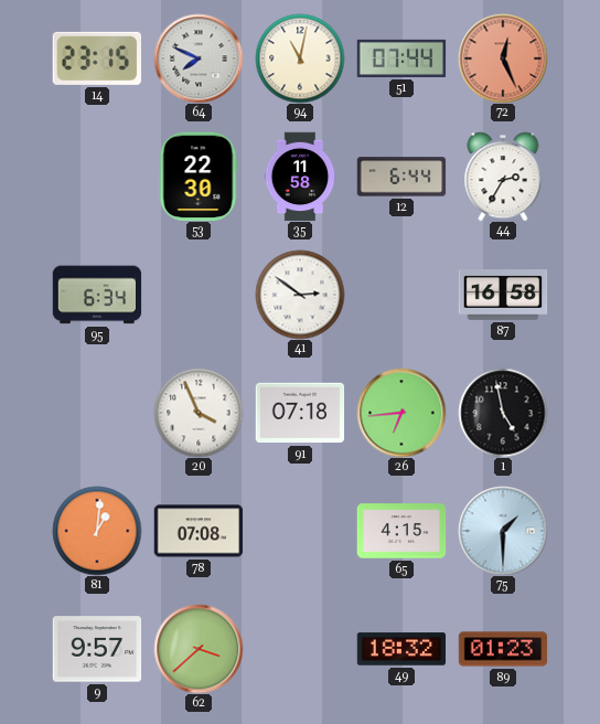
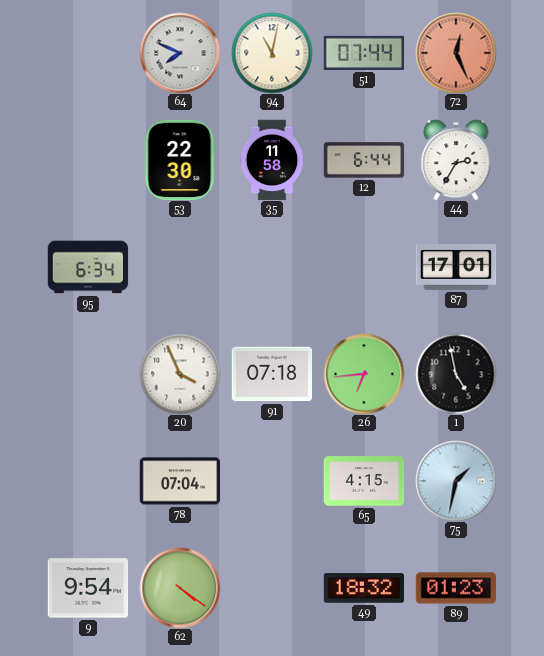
14: 23:15 -> none
41: 2:51 -> none
87: 16:58 -> 17:01
81: 1:01 -> none
78: 07:08 -> 07:04
75: 1:30 -> 1:32
9: 9:57 -> 9:54
62: 3:38 -> 4:21
